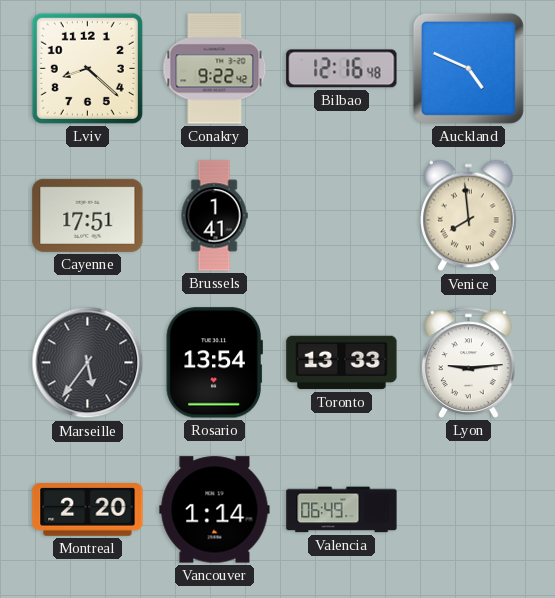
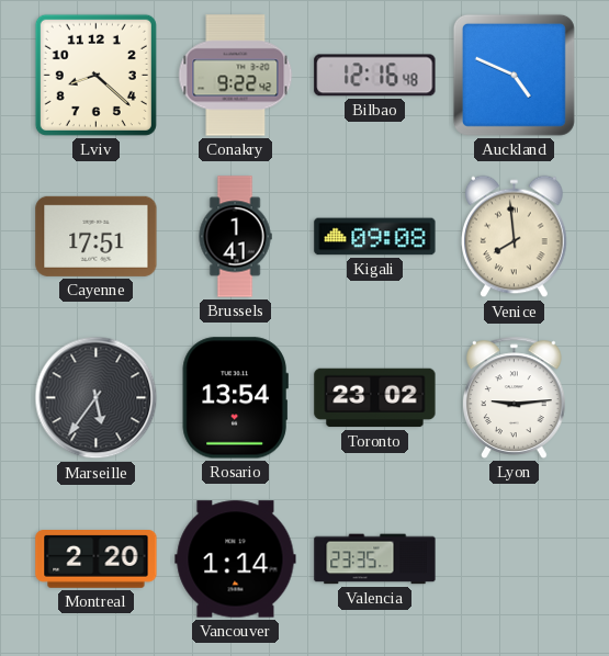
Kigali: none -> 09:08
Toronto: 13:33 -> 23:02
Valencia: 06:49 -> 23:35
